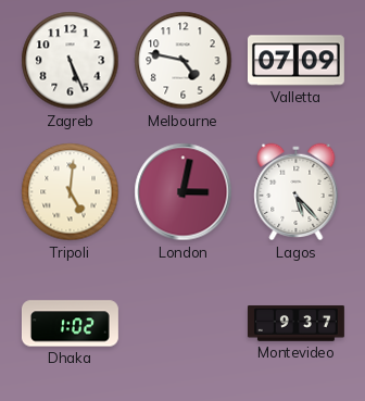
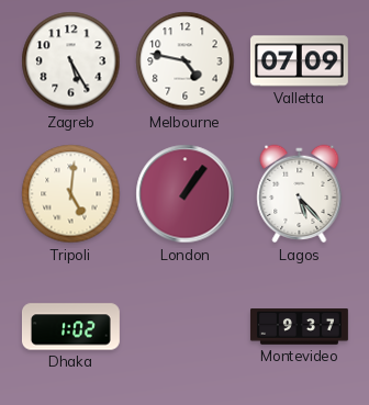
Zagreb: 5:26 -> 5:25
London: 3:02 -> 1:06
